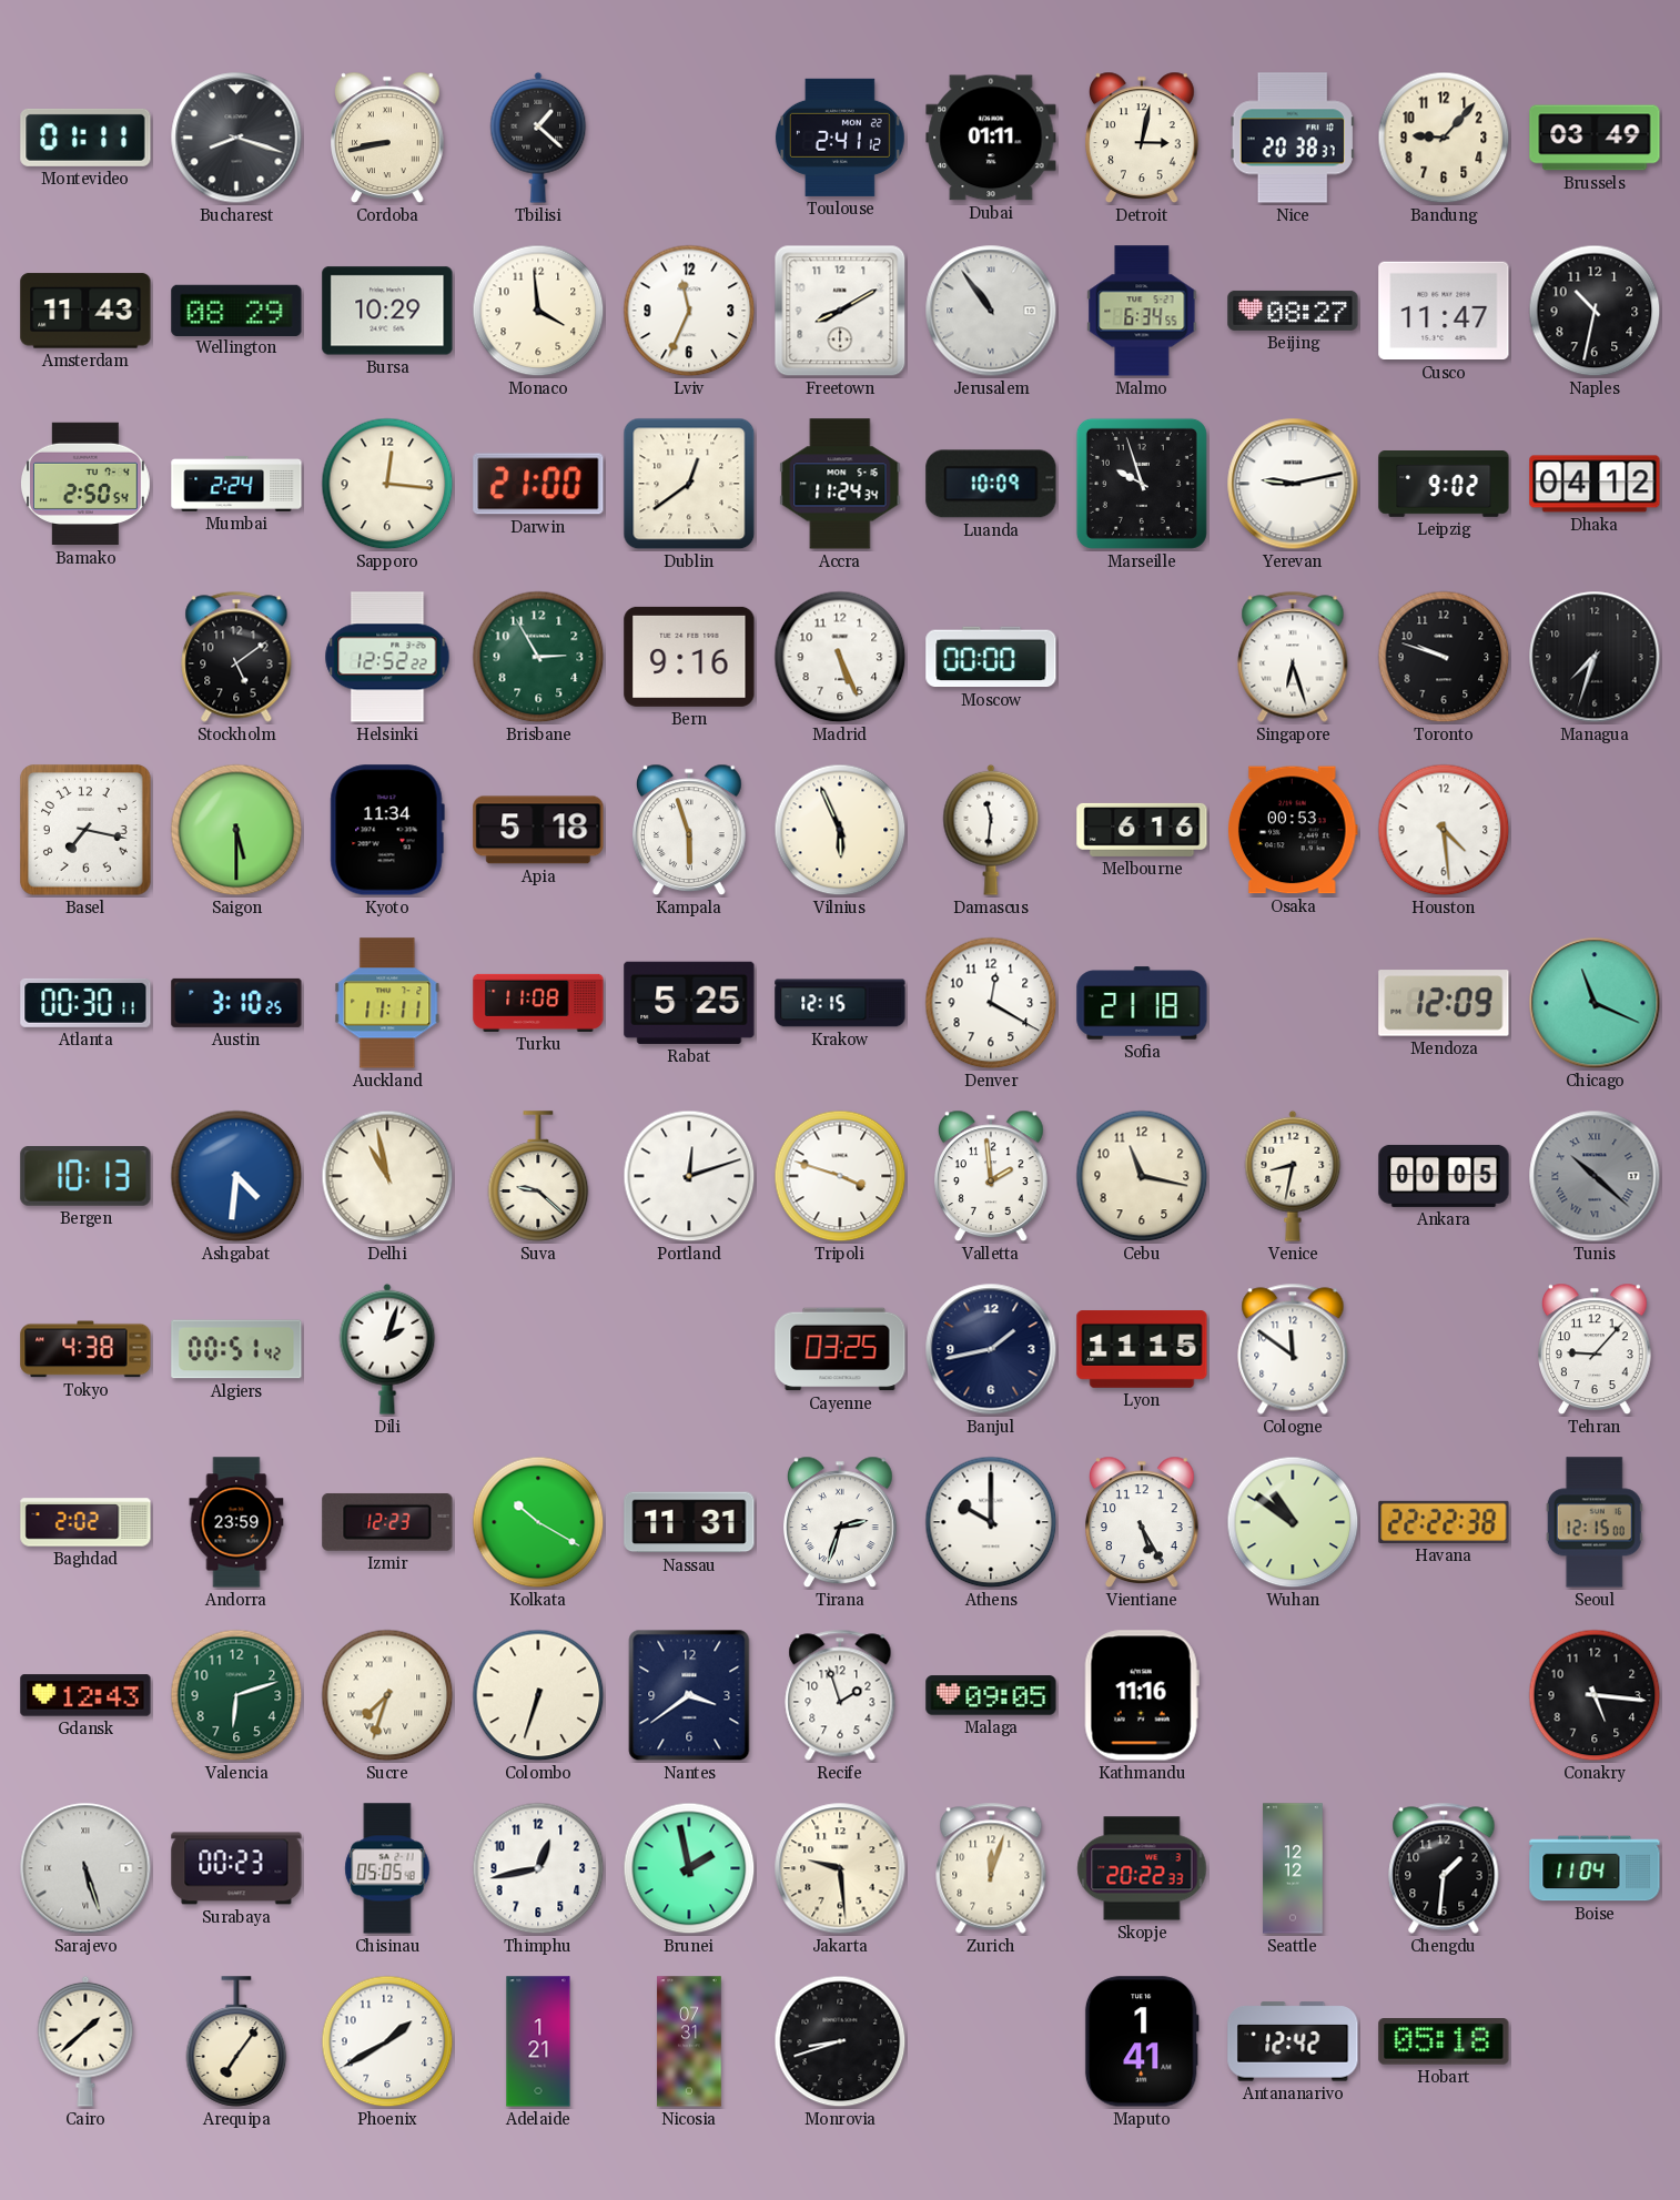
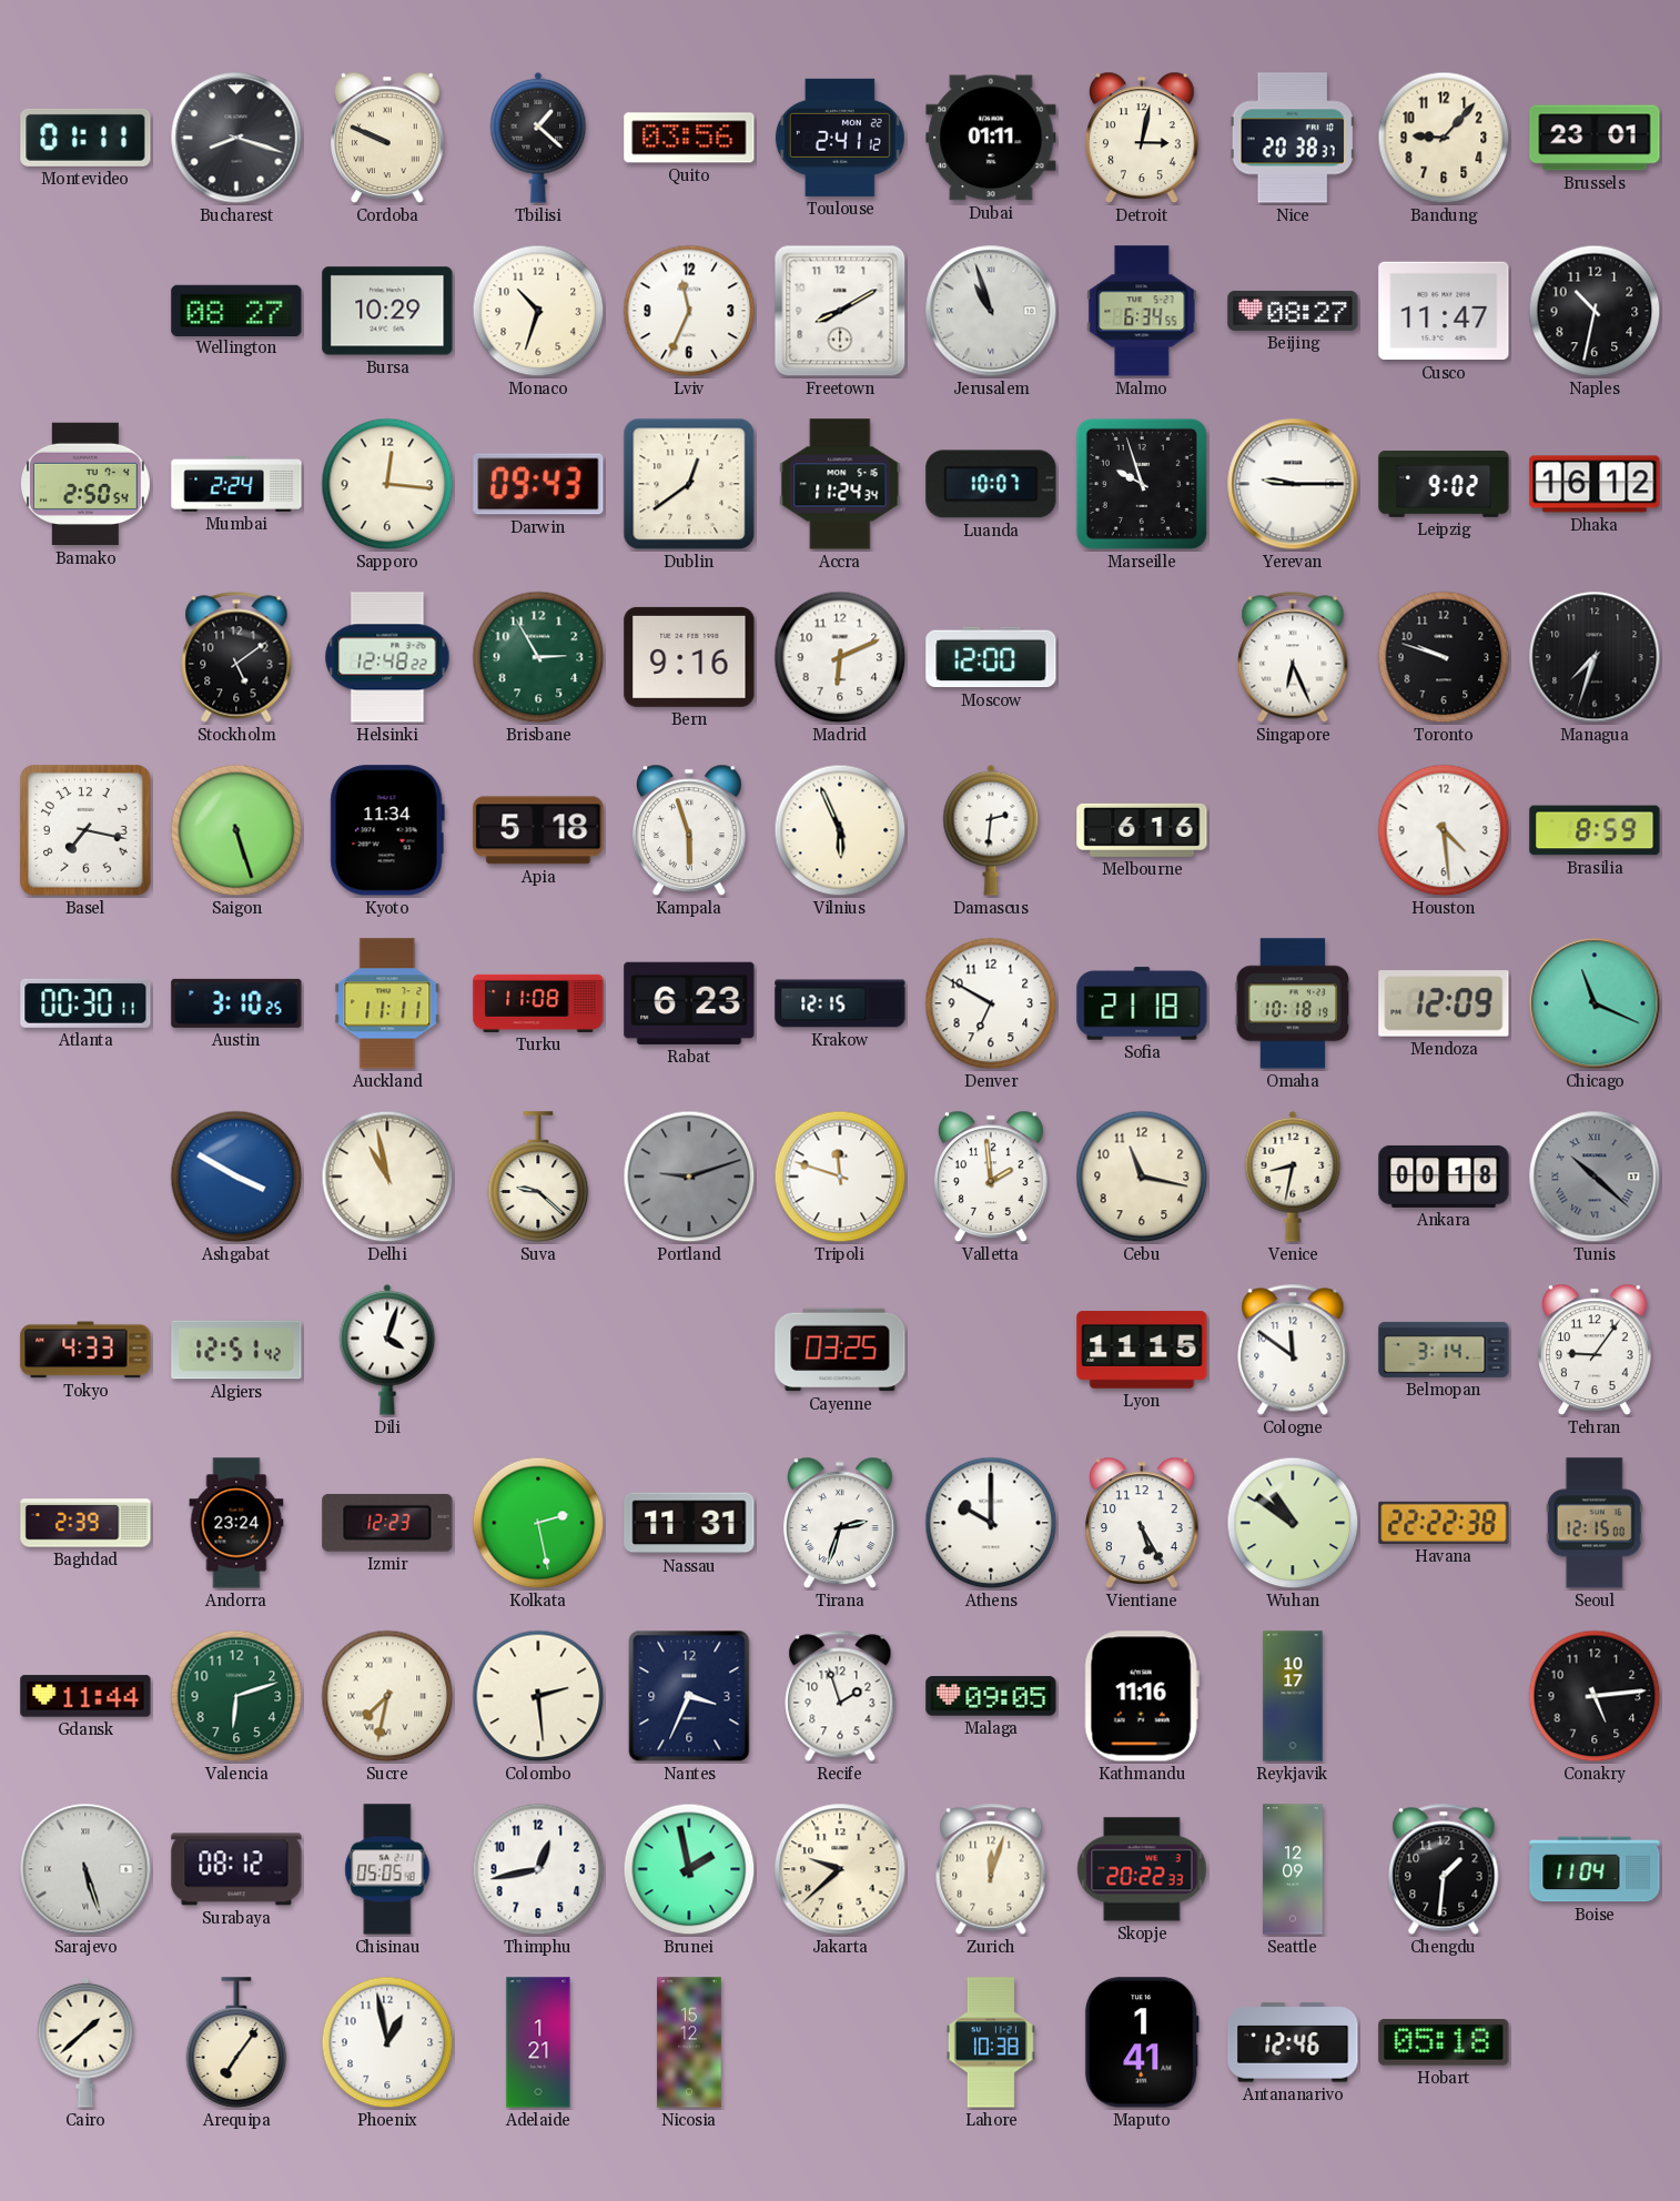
Cordoba: 8:43 -> 9:49
Quito: none -> 03:56
Brussels: 03:49 -> 23:01
Amsterdam: 11:43 -> none
Wellington: 08:29 -> 08:27
Monaco: 3:59 -> 10:33
Jerusalem: 10:54 -> 10:57
Darwin: 21:00 -> 09:43
Luanda: 10:09 -> 10:07
Yerevan: 9:13 -> 9:15
Dhaka: 04:12 -> 16:12
Helsinki: 12:52 -> 12:48
Madrid: 5:26 -> 6:11
Moscow: 00:00 -> 12:00
Singapore: 6:27 -> 6:26
Saigon: 5:30 -> 5:27
Damascus: 11:31 -> 2:31
Osaka: 00:53 -> none
Brasilia: none -> 8:59
Rabat: 5:25 -> 6:23
Denver: 12:20 -> 6:50
Omaha: none -> 10:18
Bergen: 10:13 -> none
Ashgabat: 4:31 -> 3:50
Portland: 12:12 -> 9:12
Portland dial: white -> grey
Tripoli: 3:48 -> 11:48
Ankara: 00:05 -> 00:18
Tokyo: 4:38 -> 4:33
Algiers: 00:51 -> 12:51
Dili: 2:03 -> 4:03
Banjul: 1:43 -> none
Belmopan: none -> 3:14
Tehran: 9:07 -> 9:06
Baghdad: 2:02 -> 2:39
Andorra: 23:59 -> 23:24
Kolkata: 10:20 -> 2:28
Gdansk: 12:43 -> 11:44
Sucre: 7:33 -> 7:32
Colombo: 6:33 -> 2:29
Nantes: 3:39 -> 3:34
Reykjavik: none -> 10:17
Conakry: 5:16 -> 5:14
Surabaya: 00:23 -> 08:12
Jakarta: 9:29 -> 9:38
Seattle: 12:12 -> 12:09
Phoenix: 1:40 -> 12:58
Nicosia: 07:31 -> 15:12
Monrovia: 8:42 -> none
Lahore: none -> 10:38
Antananarivo: 12:42 -> 12:46
